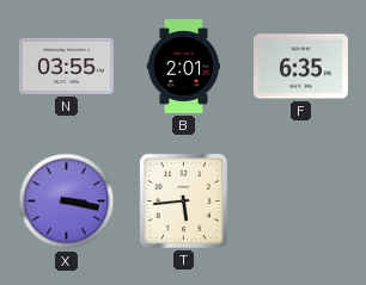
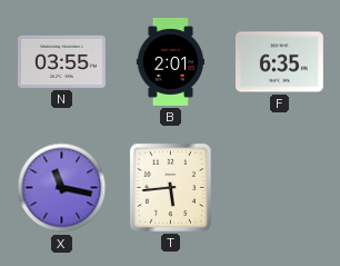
X: 3:17 -> 11:17
